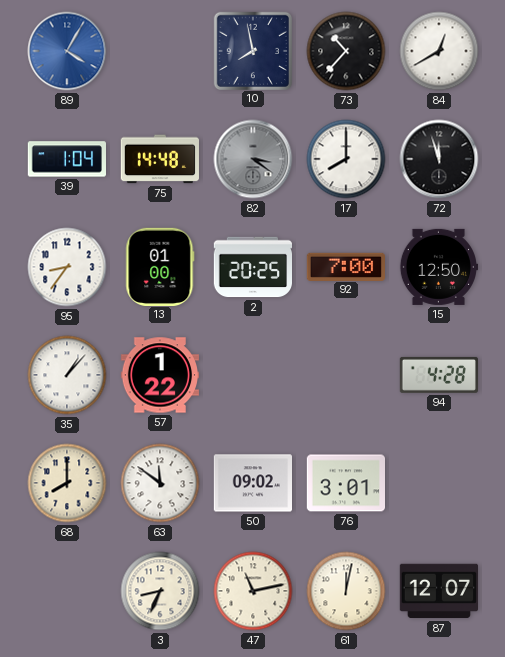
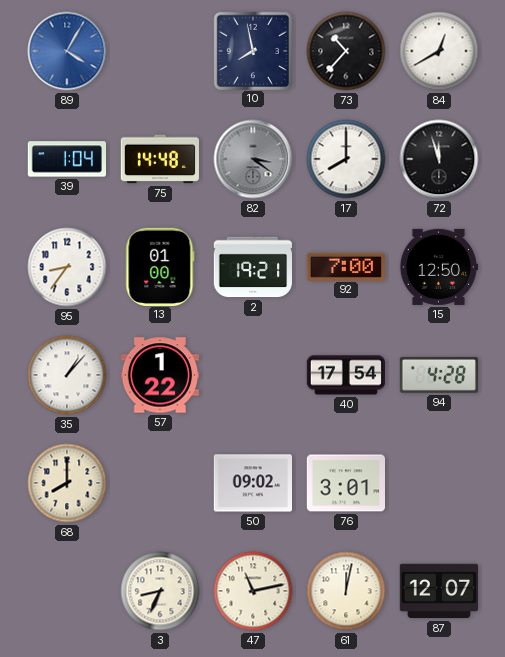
2: 20:25 -> 19:21
40: none -> 17:54
63: 11:51 -> none
